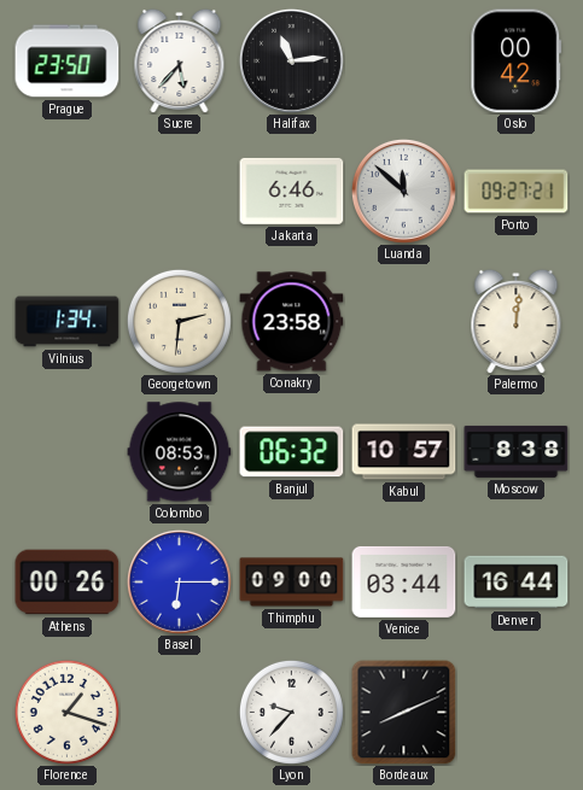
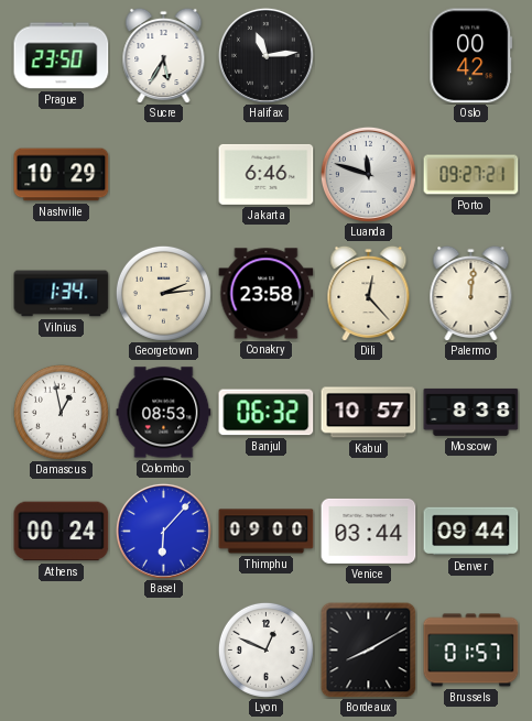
Sucre: 5:37 -> 5:35
Nashville: none -> 10:29
Luanda: 11:52 -> 11:48
Georgetown: 2:31 -> 2:14
Dili: none -> 12:23
Damascus: none -> 12:58
Athens: 00:26 -> 00:24
Basel: 6:15 -> 6:07
Denver: 16:44 -> 09:44
Florence: 1:18 -> none
Lyon: 9:37 -> 12:49
Bordeaux: 8:11 -> 8:10
Brussels: none -> 01:57
